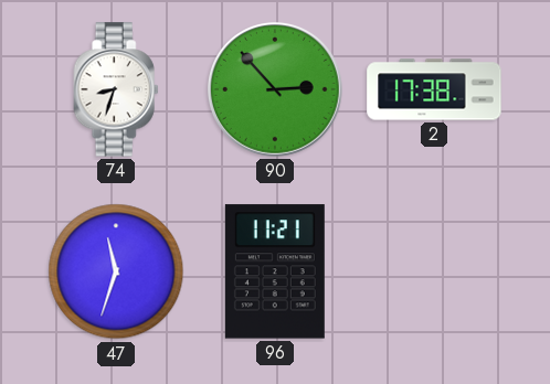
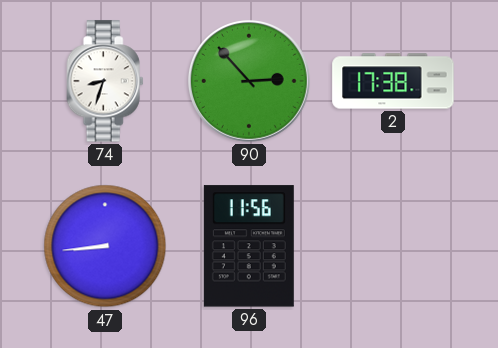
47: 11:33 -> 8:44
96: 11:21 -> 11:56
